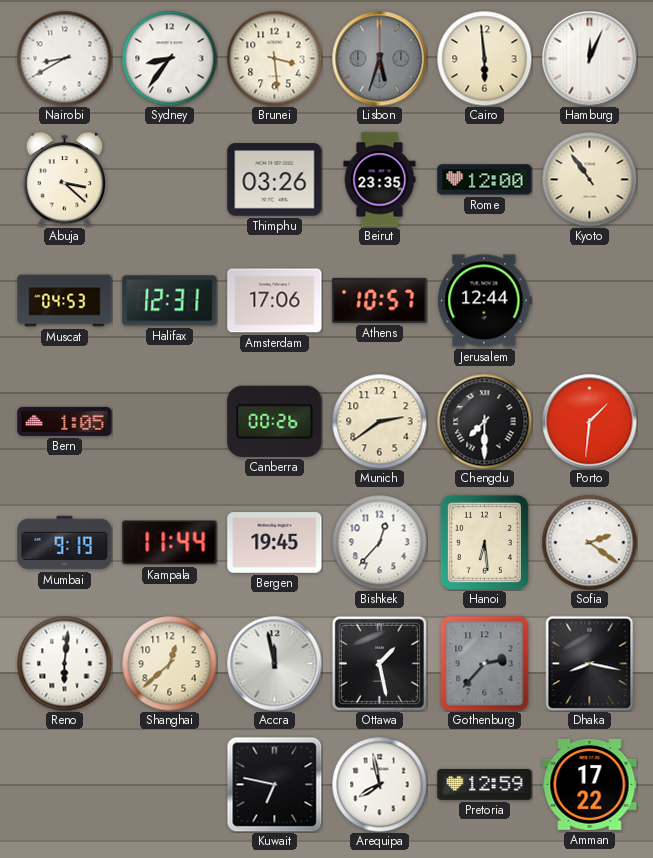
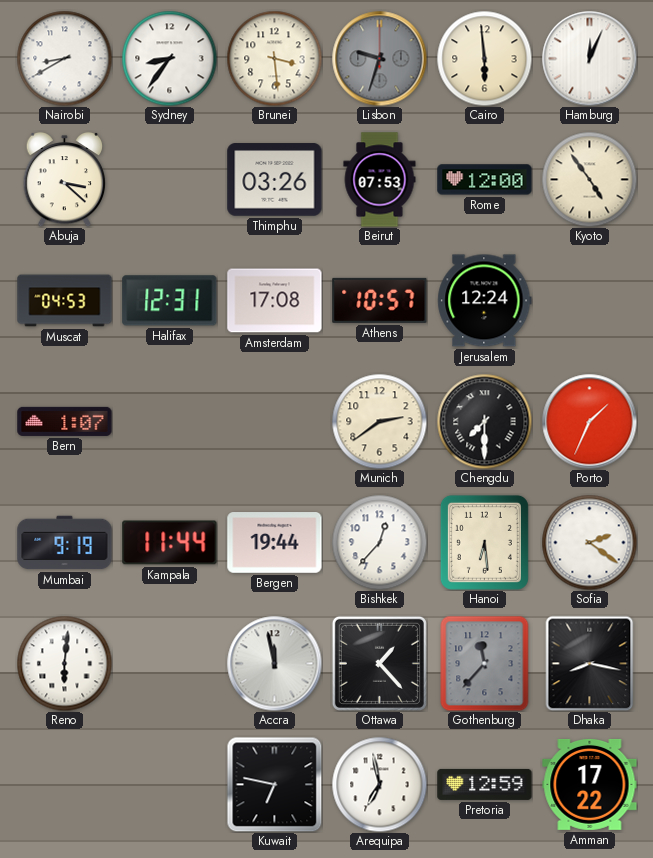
Lisbon: 5:33 -> 9:33
Beirut: 23:35 -> 07:53
Kyoto: 10:54 -> 4:54
Amsterdam: 17:06 -> 17:08
Jerusalem: 12:44 -> 12:24
Bern: 1:05 -> 1:07
Canberra: 00:26 -> none
Porto: 1:31 -> 1:34
Bergen: 19:45 -> 19:44
Shanghai: 12:38 -> none
Ottawa: 1:28 -> 1:23
Gothenburg: 2:37 -> 11:37
Arequipa: 7:58 -> 6:58
